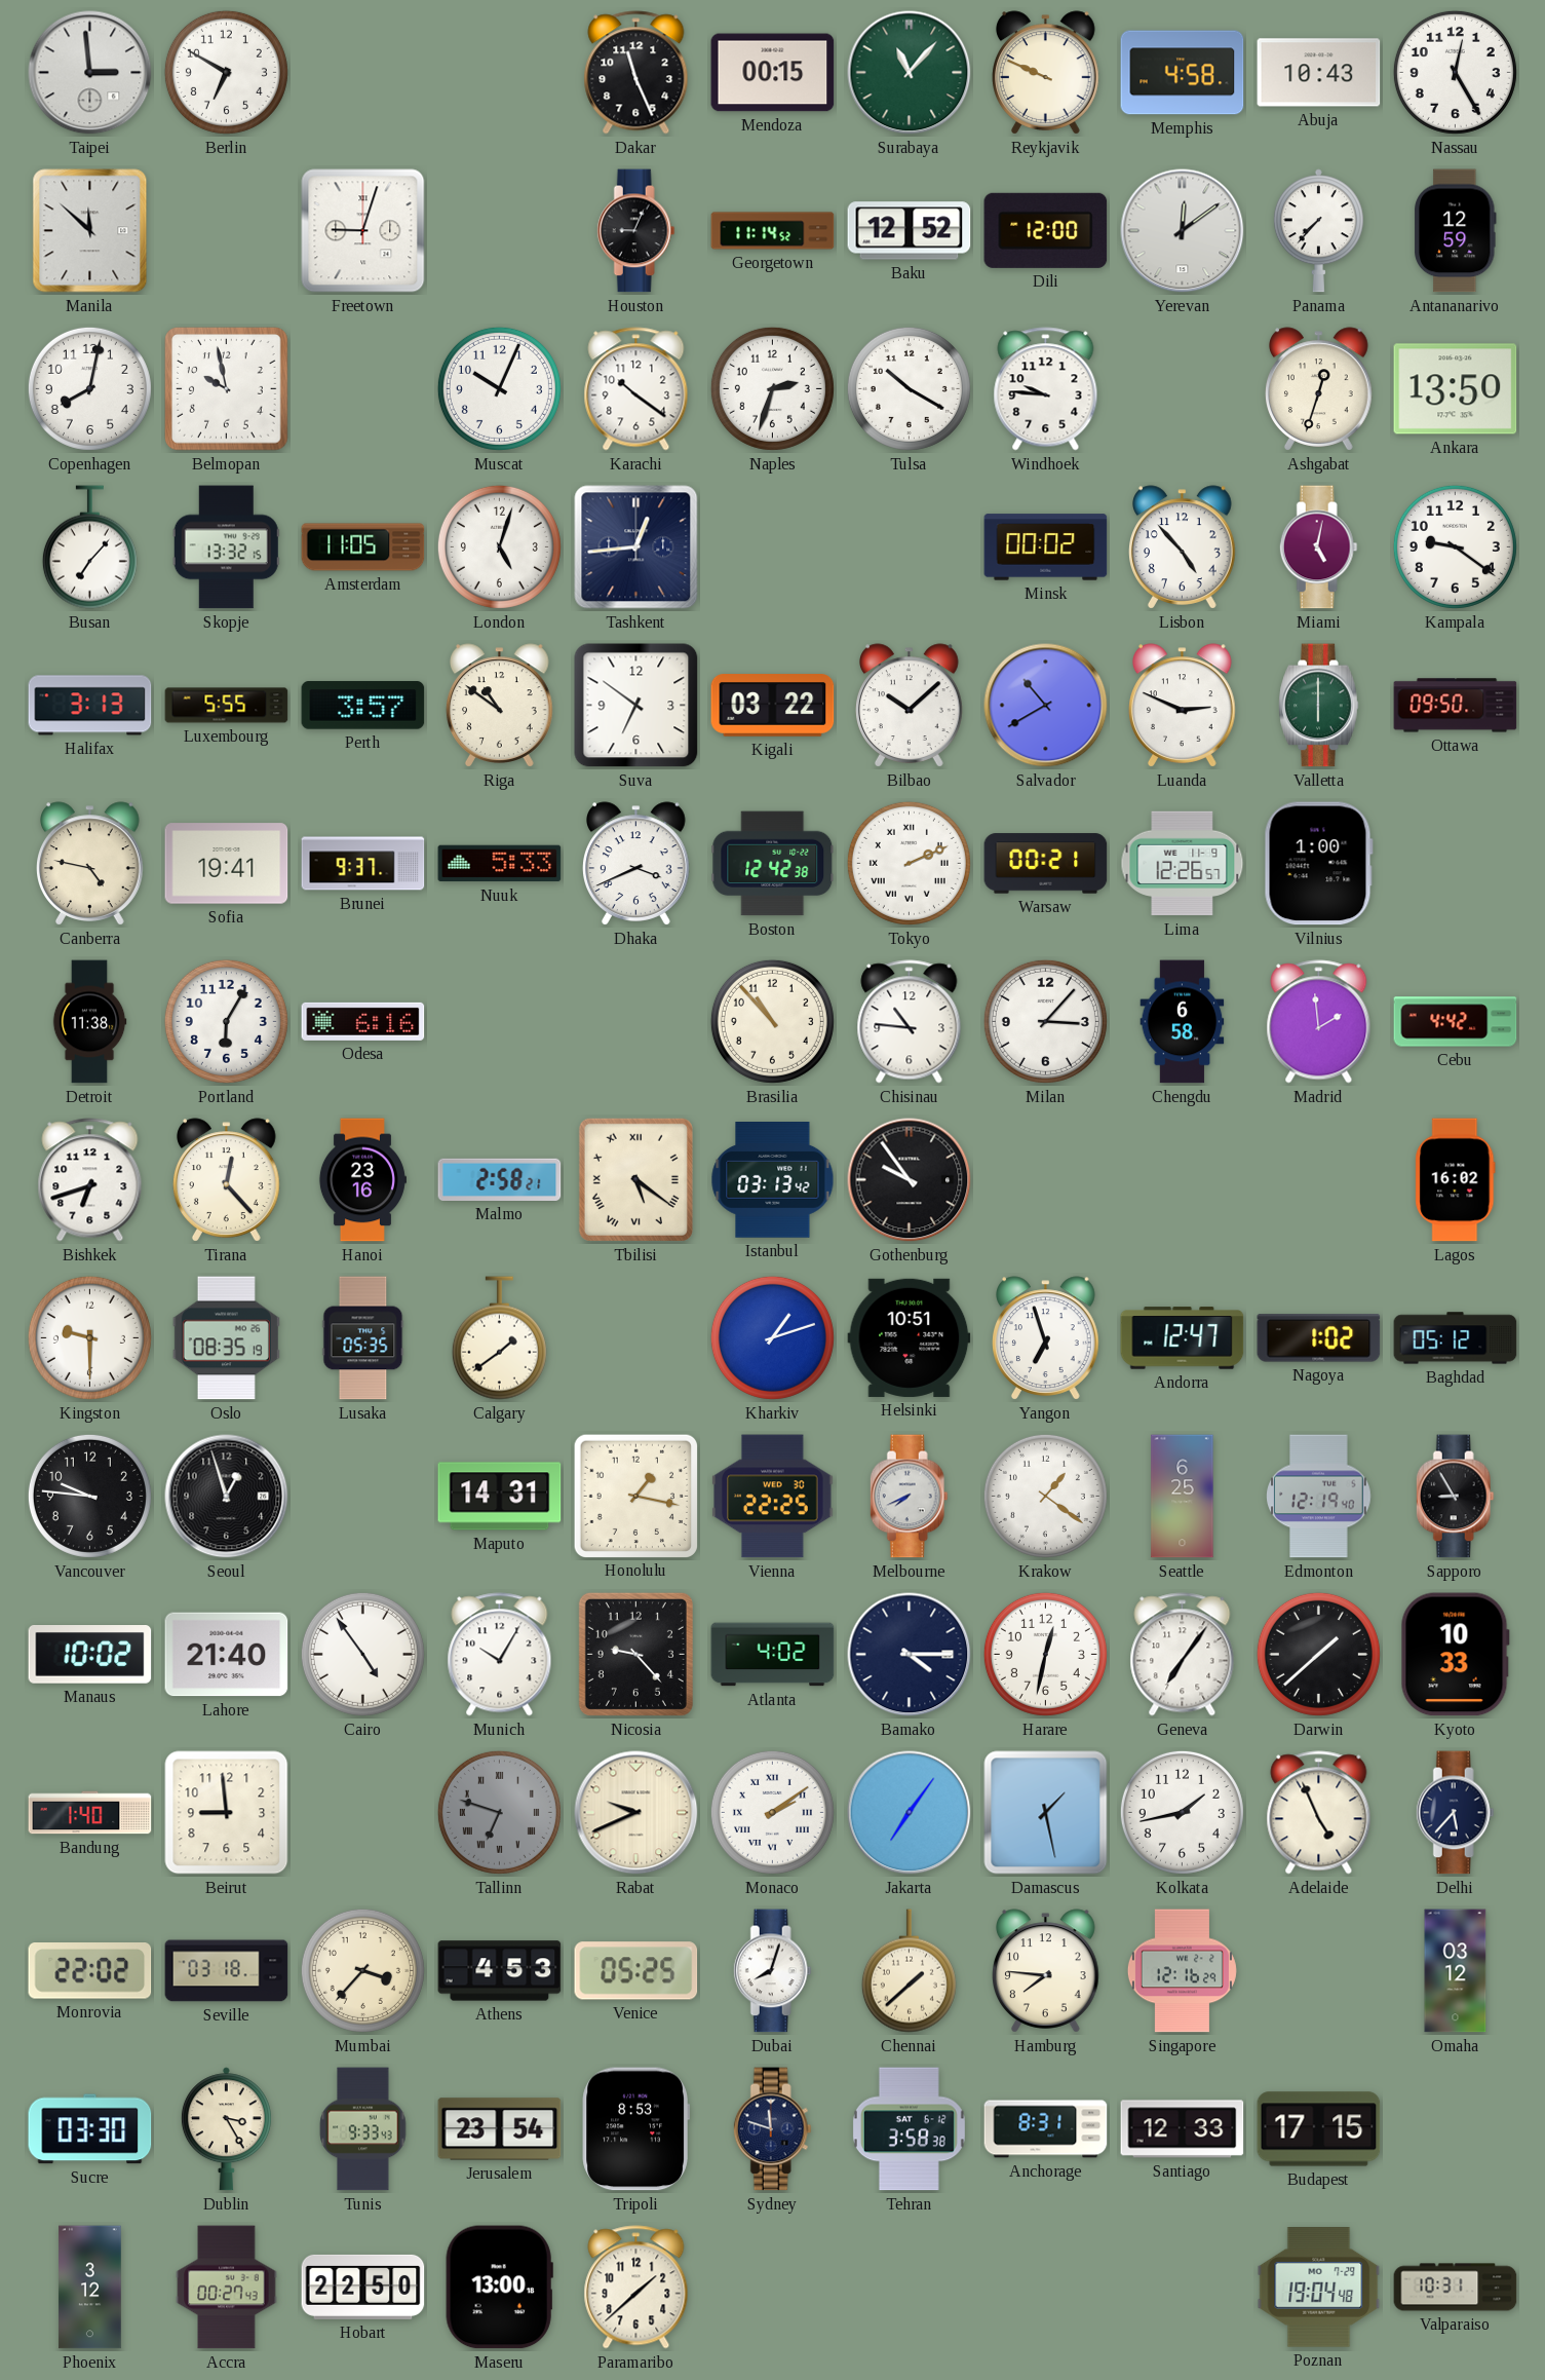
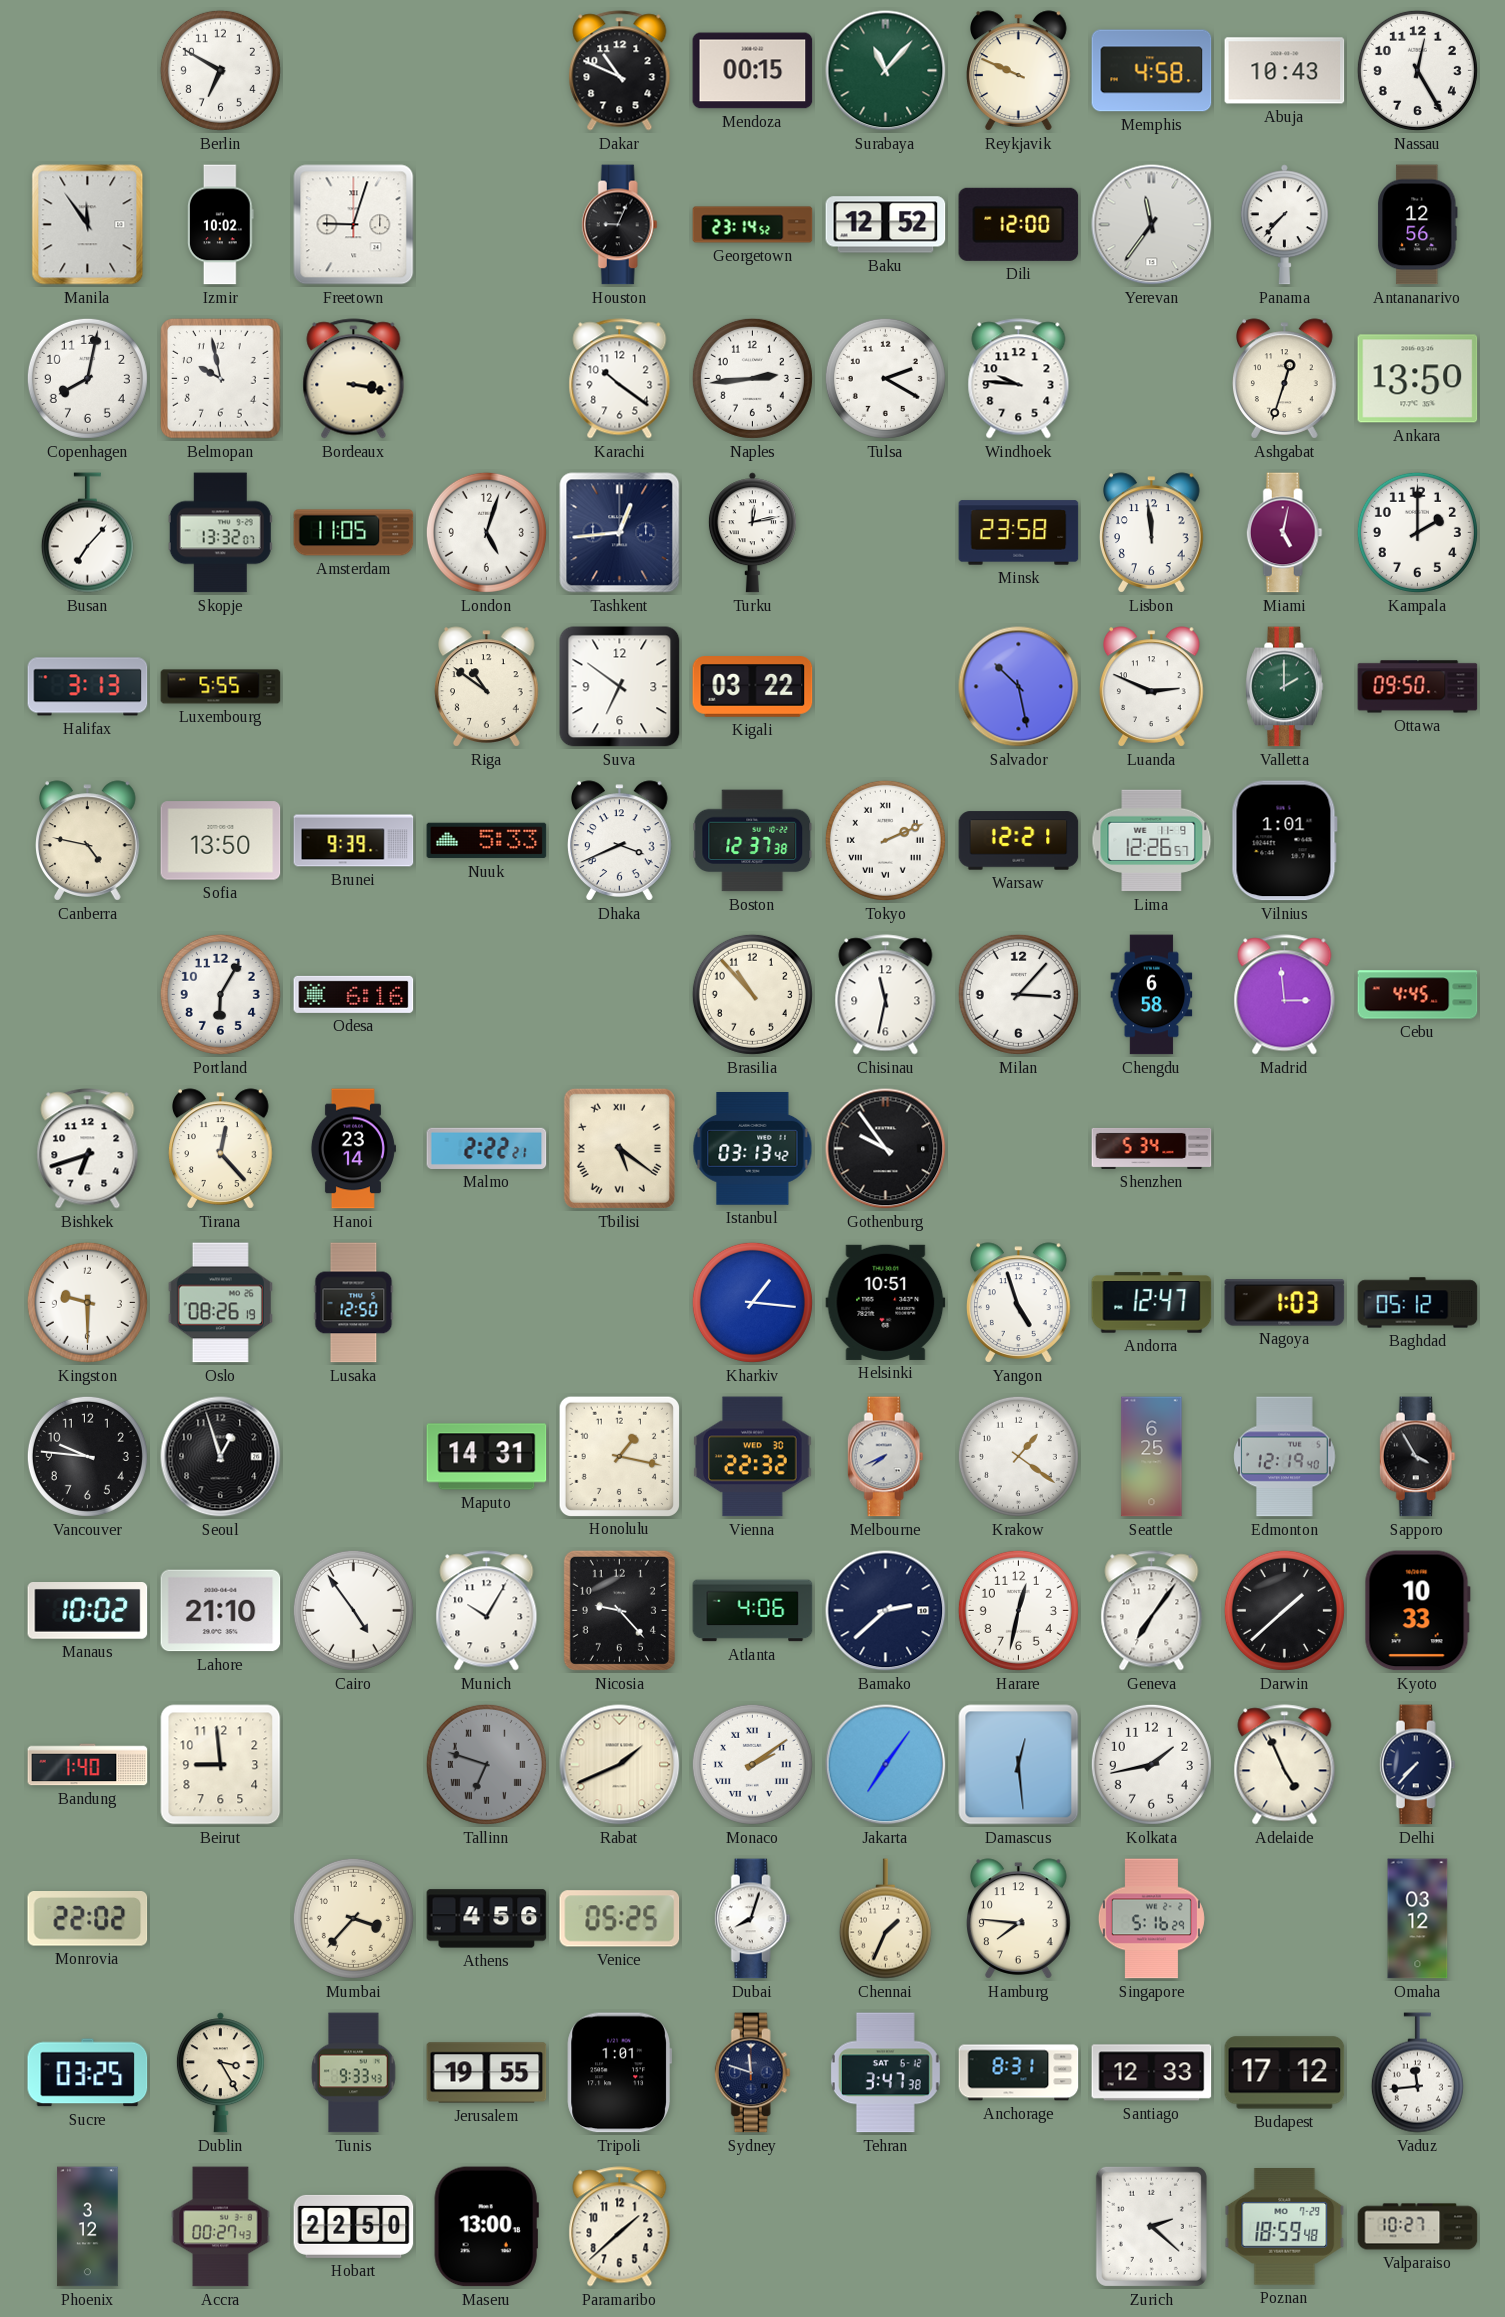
Taipei: 2:59 -> none
Dakar: 11:26 -> 10:49
Manila: 11:52 -> 11:54
Izmir: none -> 10:02
Georgetown: 11:14 -> 23:14
Yerevan: 12:09 -> 11:36
Antananarivo: 12:59 -> 12:56
Bordeaux: none -> 3:17
Muscat: 10:04 -> none
Naples: 2:33 -> 2:44
Tulsa: 10:20 -> 2:20
Skopje: 13:32:15 -> 13:32:07
Turku: none -> 12:13
Minsk: 00:02 -> 23:58
Lisbon: 4:53 -> 11:59
Kampala: 9:21 -> 2:00
Perth: 3:57 -> none
Bilbao: 10:08 -> none
Salvador: 10:40 -> 10:28
Valletta: 6:00 -> 2:00
Sofia: 19:41 -> 13:50
Brunei: 9:37 -> 9:39
Boston: 12:42 -> 12:37
Warsaw: 00:21 -> 12:21
Vilnius: 1:00 -> 1:01
Detroit: 11:38 -> none
Chisinau: 10:46 -> 11:32
Madrid: 1:59 -> 2:59
Cebu: 4:42 -> 4:45
Hanoi: 23:16 -> 23:14
Malmo: 2:58 -> 2:22
Shenzhen: none -> 5:34
Lagos: 16:02 -> none
Oslo: 08:35 -> 08:26
Lusaka: 05:35 -> 12:50
Calgary: 1:39 -> none
Kharkiv: 1:12 -> 1:16
Yangon: 6:57 -> 4:57
Nagoya: 1:02 -> 1:03
Vienna: 22:25 -> 22:32
Sapporo: 8:55 -> 3:55
Lahore: 21:40 -> 21:10
Atlanta: 4:02 -> 4:06
Bamako: 4:15 -> 2:38
Rabat: 9:41 -> 1:41
Damascus: 1:28 -> 12:29
Delhi: 5:37 -> 7:37
Seville: 03:18 -> none
Athens: 4:53 -> 4:56
Chennai: 1:38 -> 1:34
Singapore: 12:16 -> 5:16
Sucre: 03:30 -> 03:25
Jerusalem: 23:54 -> 19:55
Tripoli: 8:53 -> 1:01
Tehran: 3:58 -> 3:47
Budapest: 17:15 -> 17:12
Vaduz: none -> 11:44
Zurich: none -> 2:22
Poznan: 19:04 -> 18:59
Valparaiso: 10:31 -> 10:27
